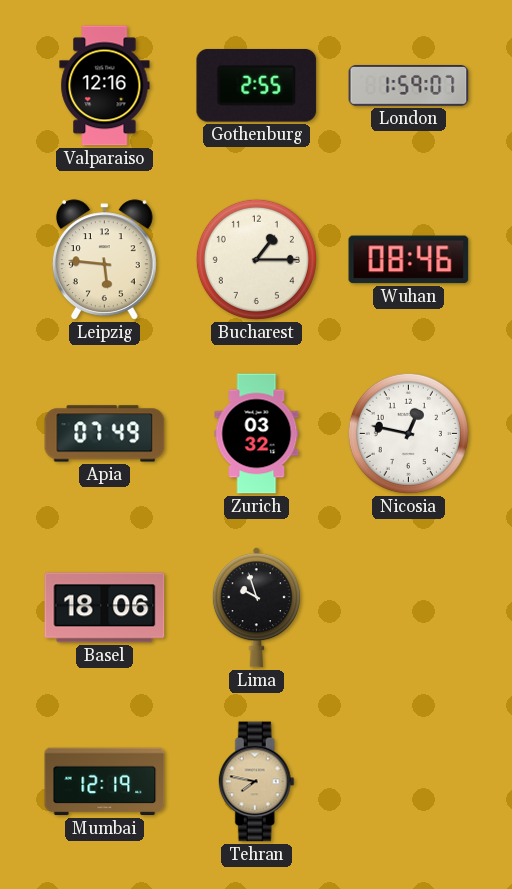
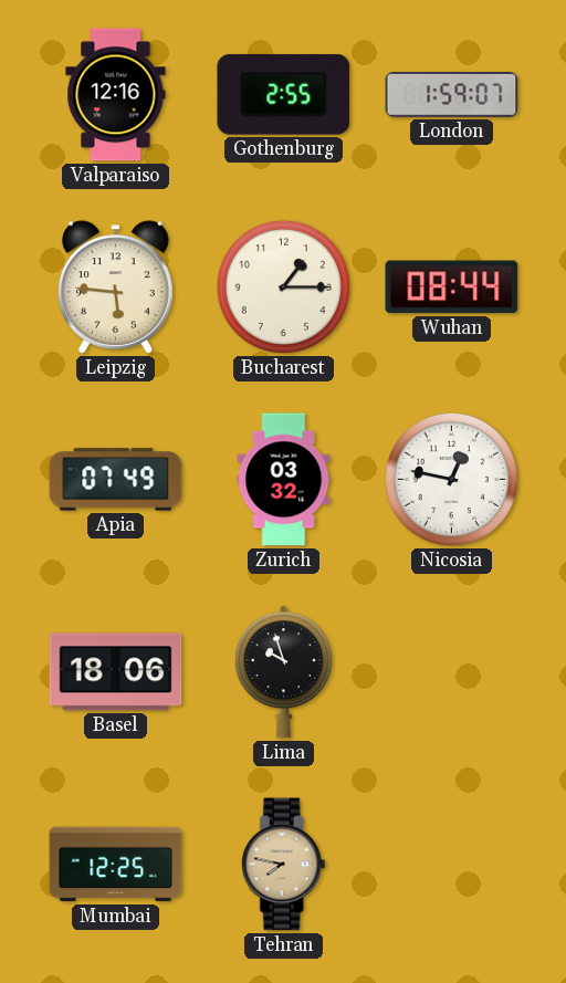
Wuhan: 08:46 -> 08:44
Mumbai: 12:19 -> 12:25
